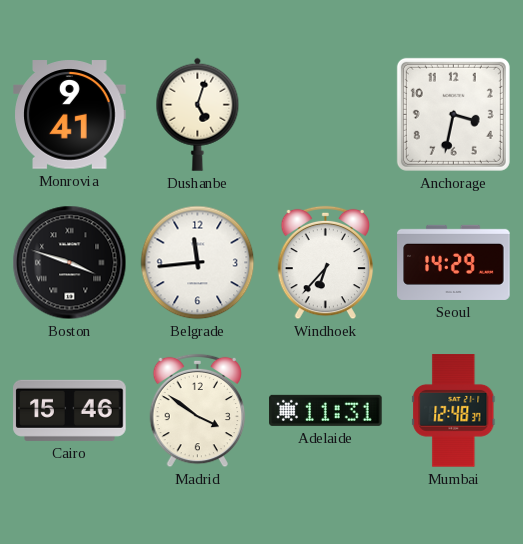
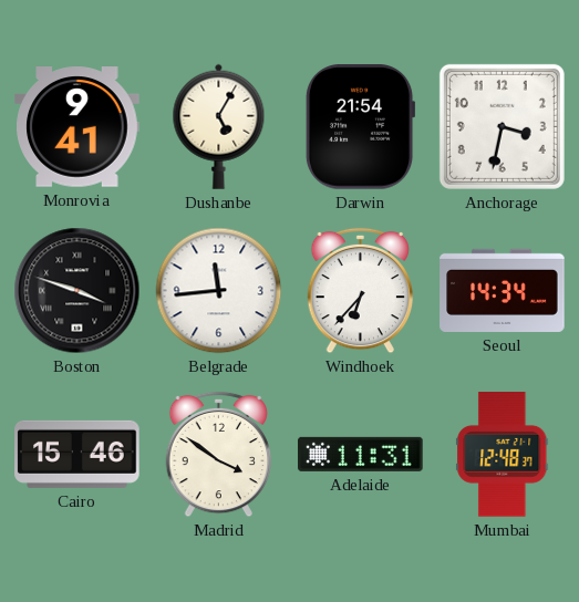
Dushanbe: 5:03 -> 5:05
Darwin: none -> 21:54
Seoul: 14:29 -> 14:34
